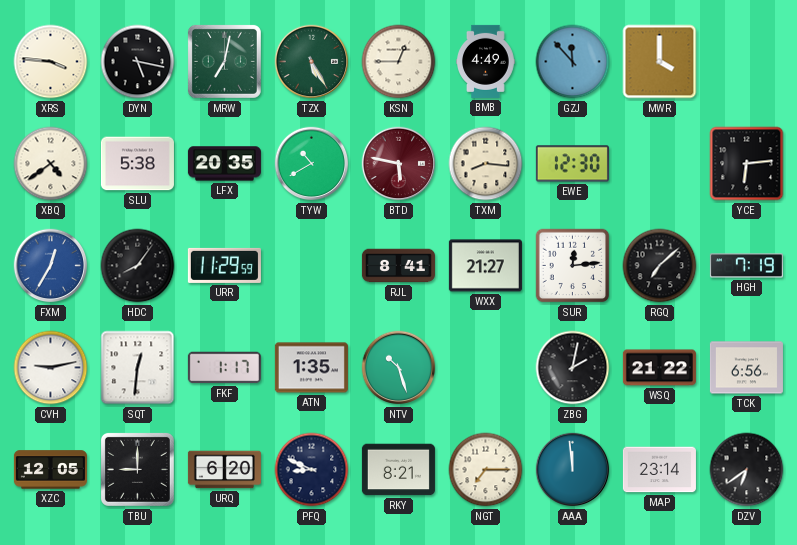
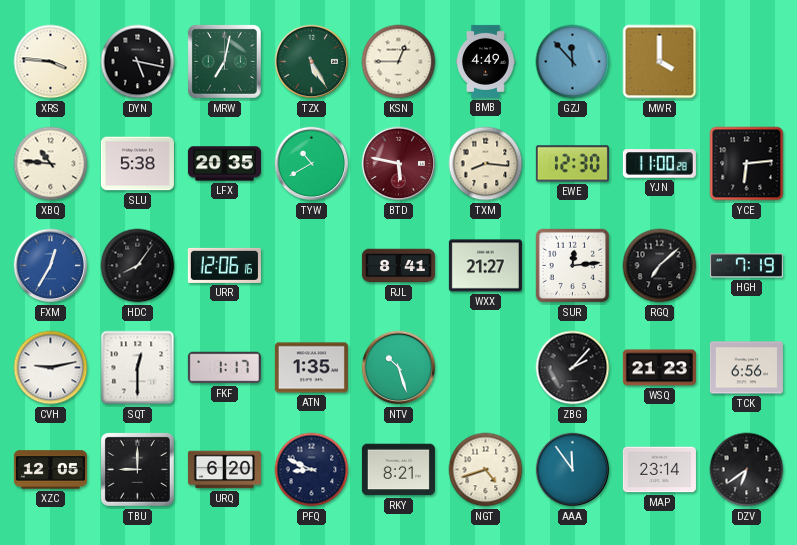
XBQ: 4:39 -> 10:46
YJN: none -> 11:00
URR: 11:29 -> 12:06
SQT: 12:31 -> 12:30
ZBG: 2:02 -> 2:07
WSQ: 21:22 -> 21:23
NGT: 7:15 -> 4:42
AAA: 11:59 -> 11:54
